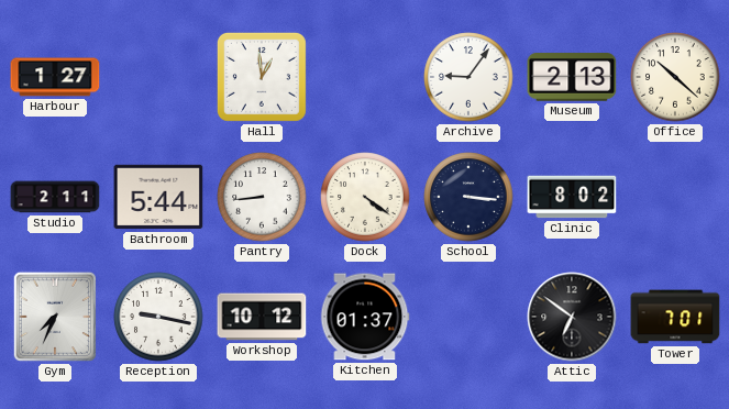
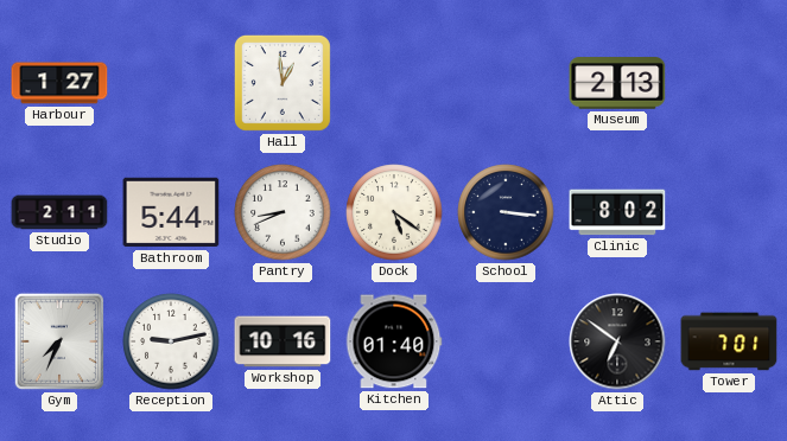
Archive: 9:06 -> none
Office: 10:22 -> none
Pantry: 8:44 -> 8:41
Dock: 4:21 -> 5:21
Reception: 9:17 -> 9:13
Workshop: 10:12 -> 10:16
Kitchen: 01:37 -> 01:40
